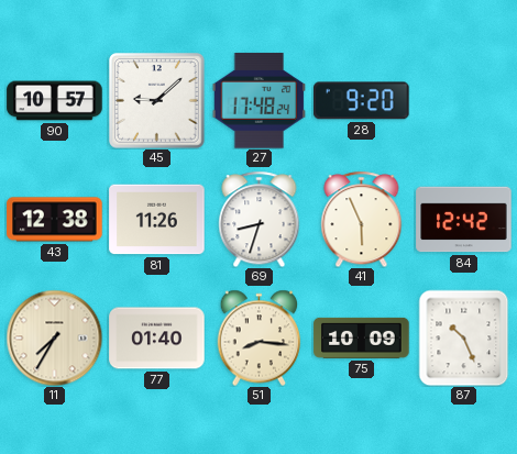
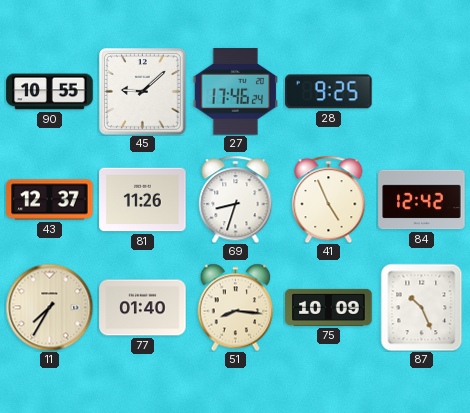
90: 10:57 -> 10:55
27: 17:48 -> 17:46
28: 9:20 -> 9:25
43: 12:38 -> 12:37
41: 5:56 -> 4:56
